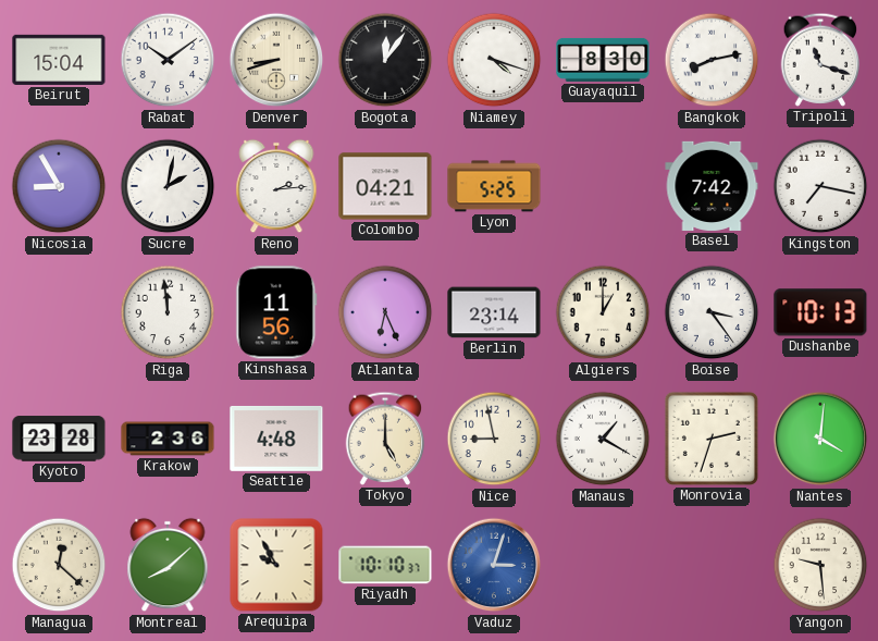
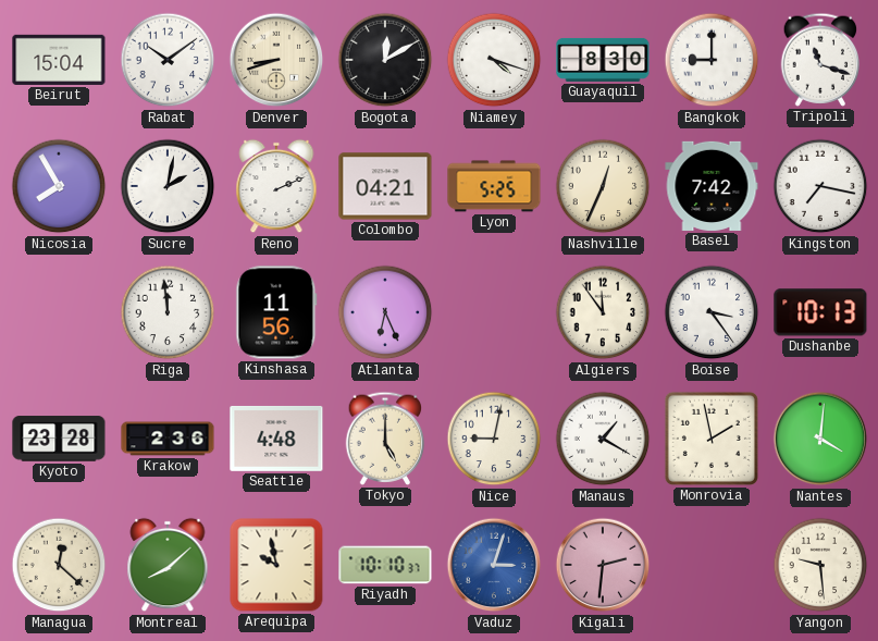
Bogota: 12:06 -> 12:10
Bangkok: 8:13 -> 9:00
Nicosia: 8:55 -> 7:55
Reno: 2:14 -> 2:11
Nashville: none -> 12:34
Berlin: 23:14 -> none
Algiers: 1:00 -> 11:54
Nice: 8:58 -> 9:02
Monrovia: 2:33 -> 1:58
Arequipa: 9:55 -> 9:58
Kigali: none -> 2:31
